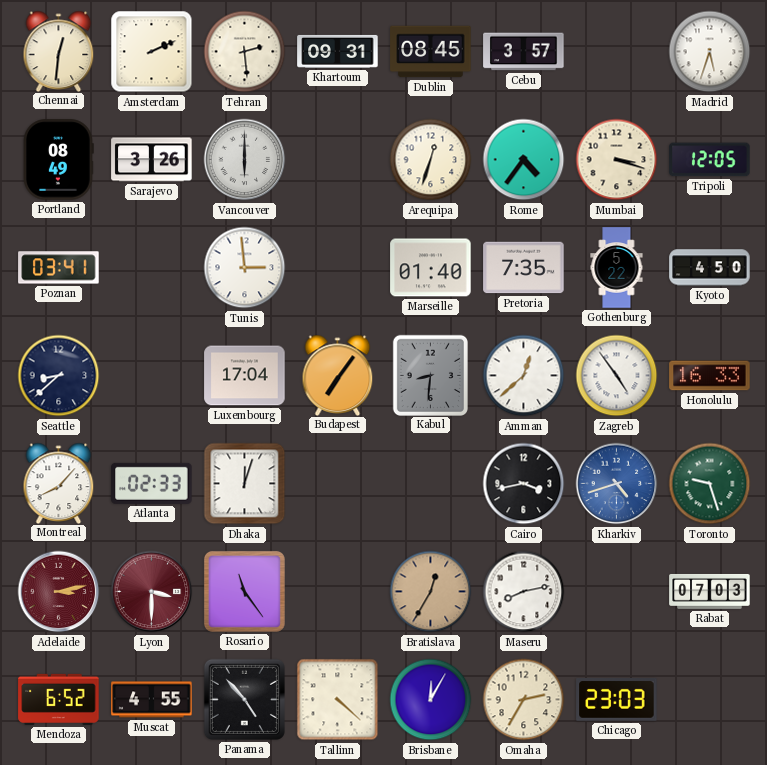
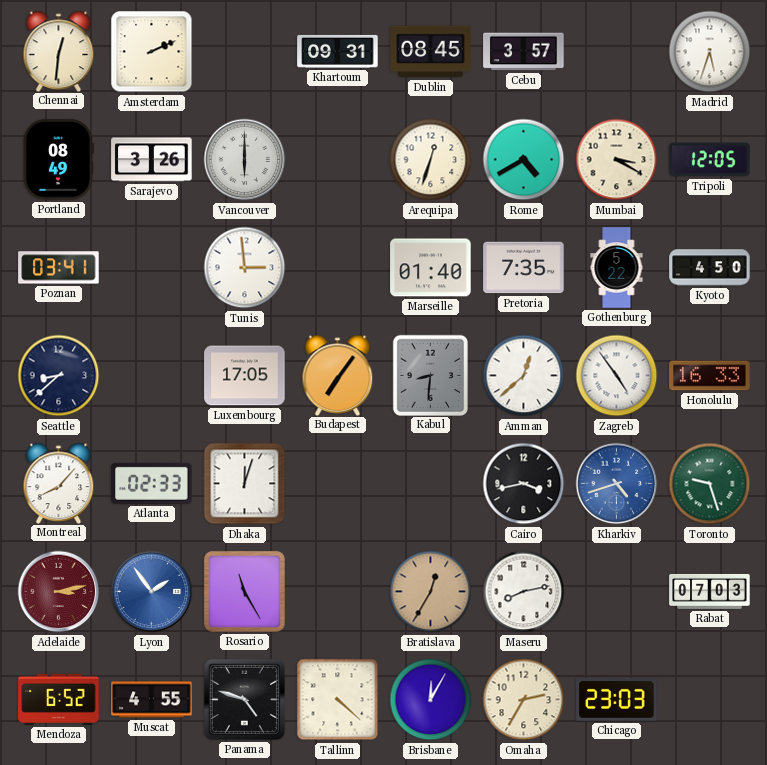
Tehran: 2:29 -> none
Rome: 4:36 -> 4:40
Mumbai: 3:18 -> 3:20
Luxembourg: 17:04 -> 17:05
Lyon: 3:30 -> 1:54
Lyon dial: burgundy -> blue
Rosario: 11:24 -> 11:25
Panama: 4:53 -> 4:48
